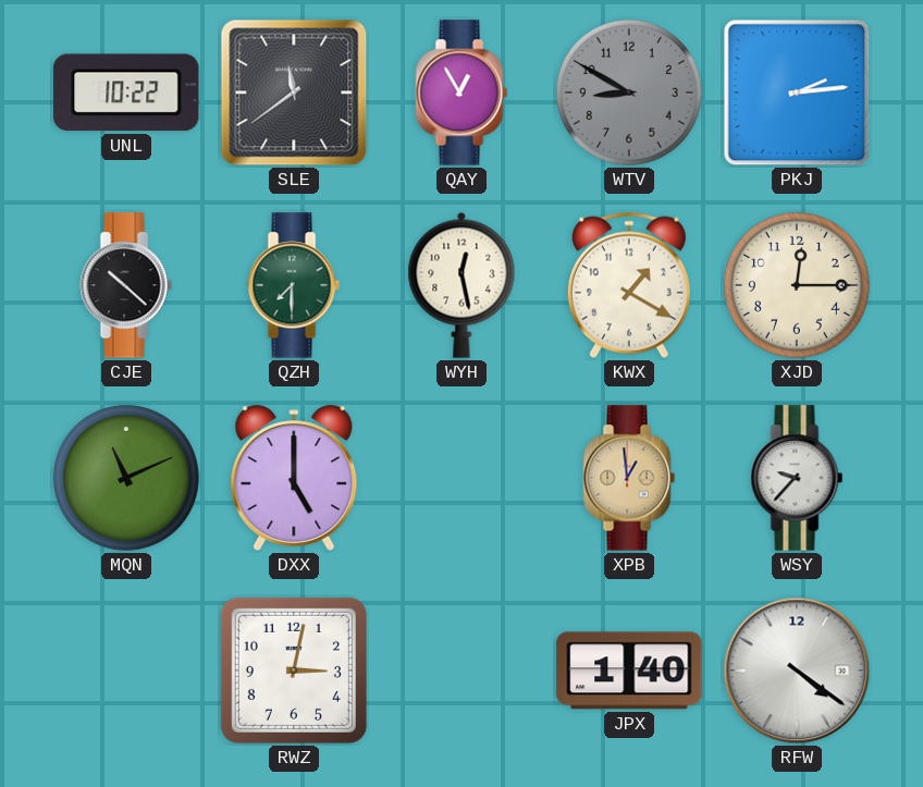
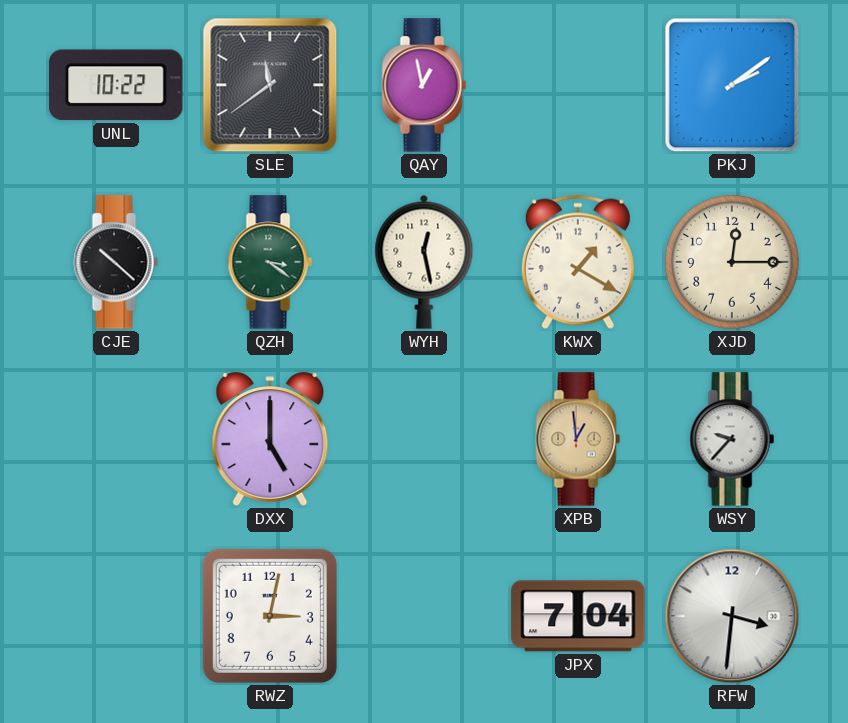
QAY: 12:55 -> 12:58
WTV: 8:50 -> none
PKJ: 2:14 -> 2:09
QZH: 7:30 -> 3:21
MQN: 11:11 -> none
JPX: 1:40 -> 7:04
RFW: 4:21 -> 3:31
